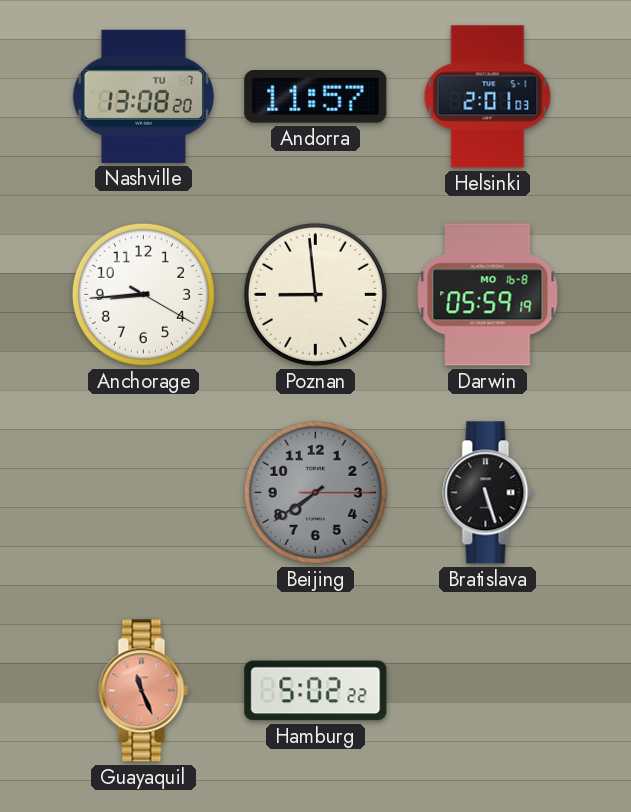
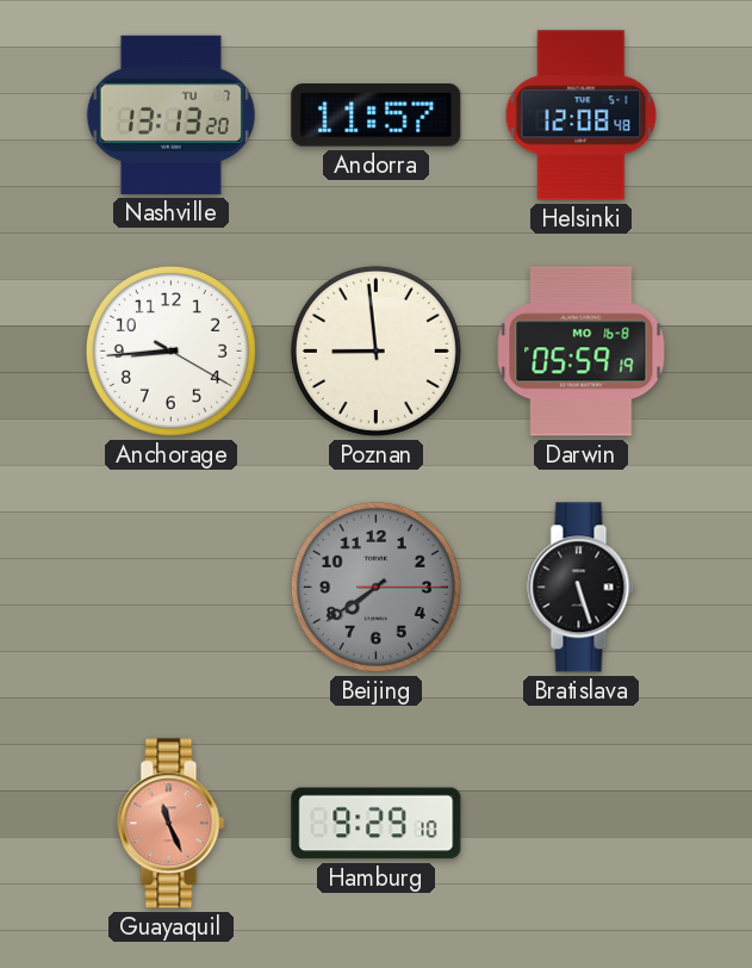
Nashville: 13:08 -> 13:13
Helsinki: 2:01 -> 12:08
Hamburg: 5:02 -> 9:29
